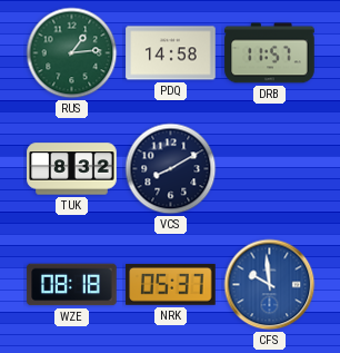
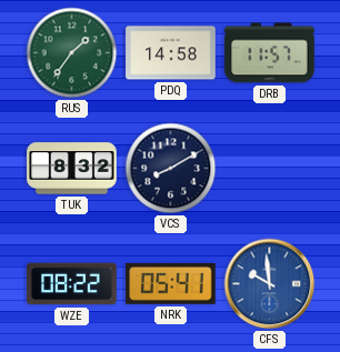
RUS: 1:14 -> 1:36
WZE: 08:18 -> 08:22
NRK: 05:37 -> 05:41
